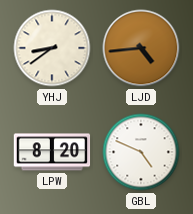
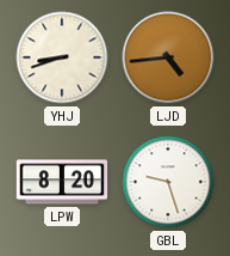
YHJ: 8:39 -> 8:42
GBL: 4:49 -> 9:27
